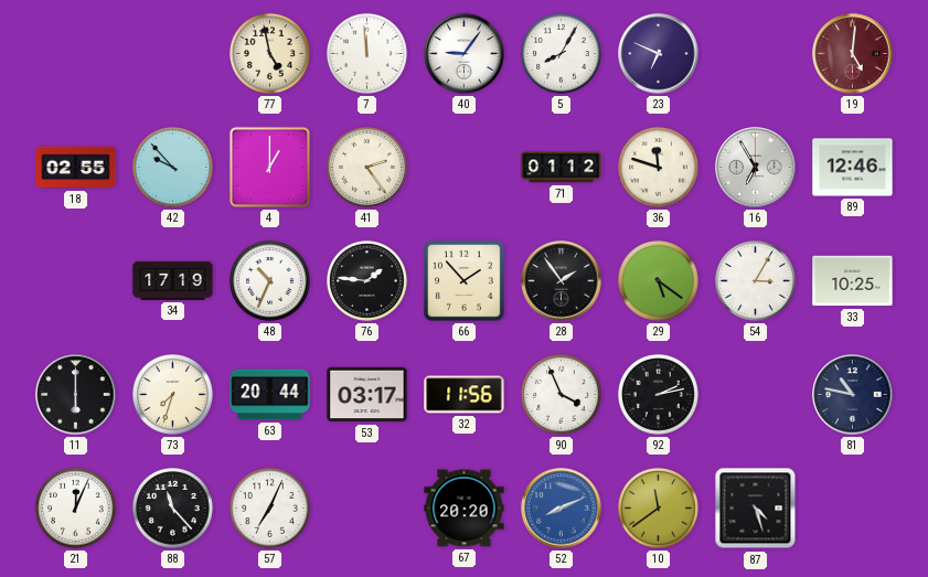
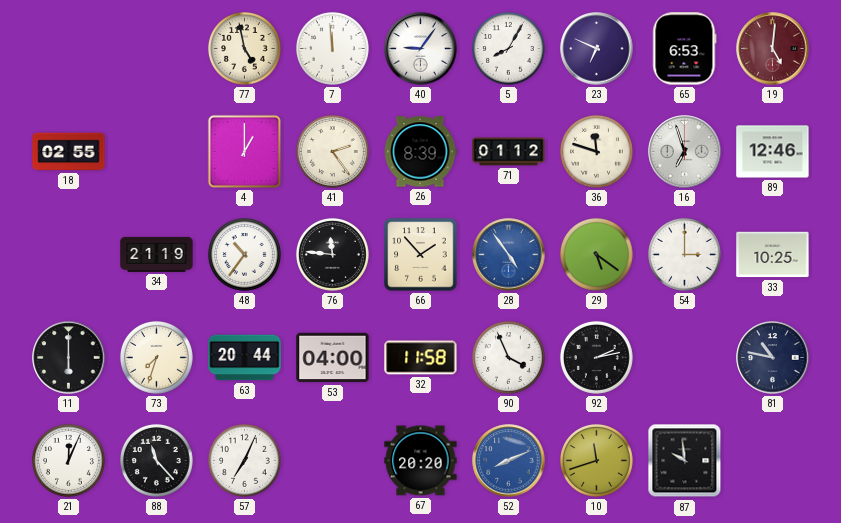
65: none -> 6:53
42: 9:53 -> none
26: none -> 8:39
16: 6:55 -> 6:57
34: 17:19 -> 21:19
48: 10:34 -> 10:36
76: 1:46 -> 11:46
28: 1:54 -> 4:54
28 dial: black -> blue
54: 3:05 -> 3:00
53: 03:17 -> 04:00
32: 11:56 -> 11:58
10: 11:39 -> 11:42
87: 4:27 -> 9:59
